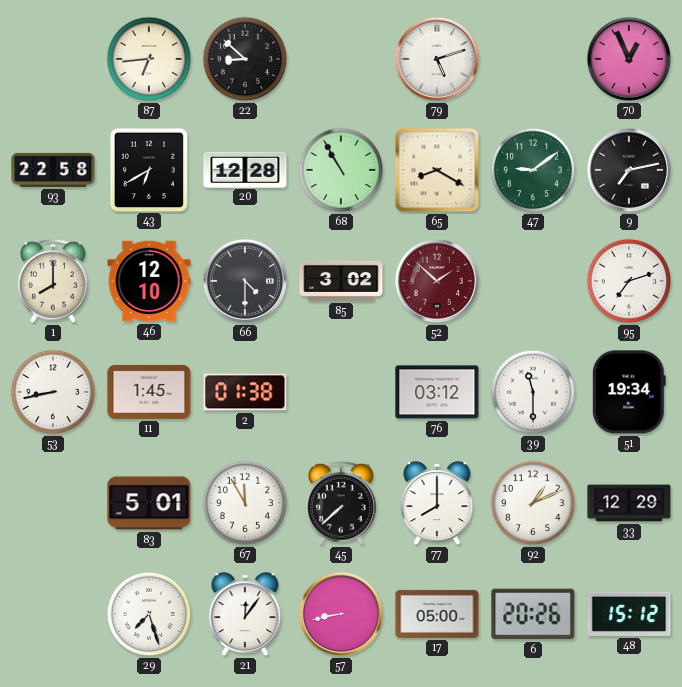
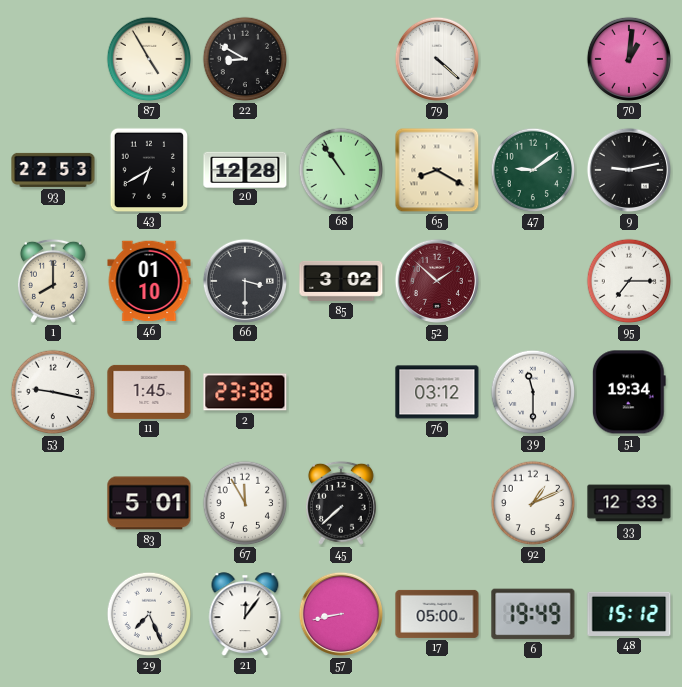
87: 6:44 -> 4:55
22: 8:52 -> 8:50
79: 5:12 -> 4:22
70: 12:56 -> 1:01
93: 22:58 -> 22:53
68: 10:55 -> 10:54
9: 7:13 -> 9:13
46: 12:10 -> 01:10
66: 4:30 -> 3:30
95: 7:12 -> 7:15
53: 8:43 -> 9:17
2: 01:38 -> 23:38
77: 8:00 -> none
33: 12:29 -> 12:33
29: 7:27 -> 7:26
6: 20:26 -> 19:49
